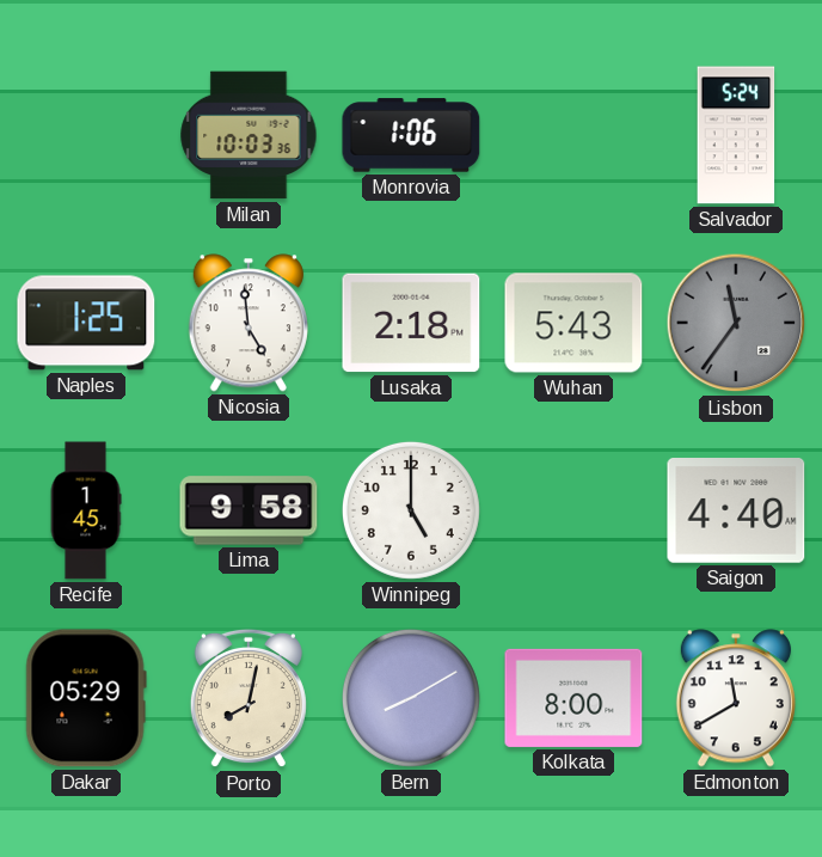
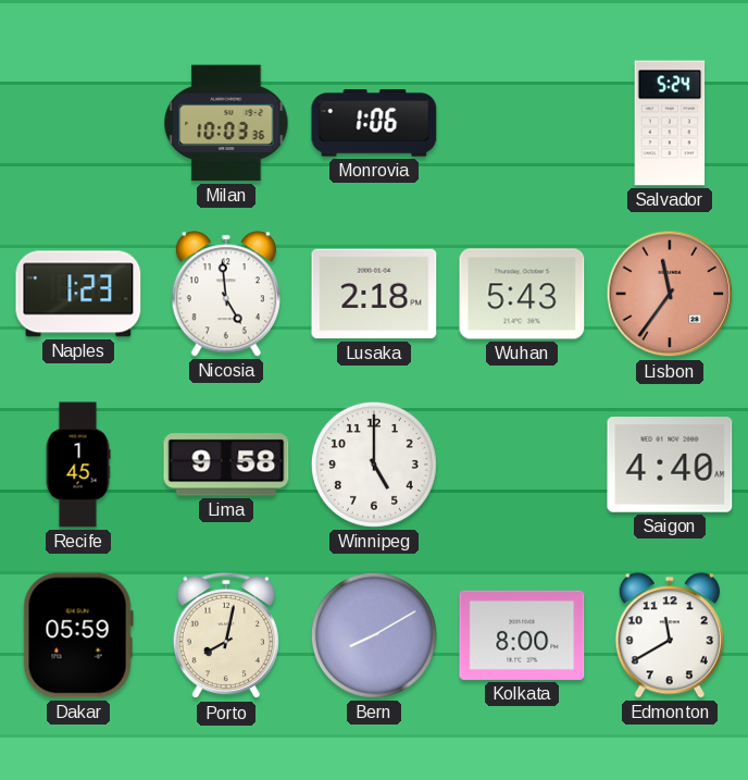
Naples: 1:25 -> 1:23
Lisbon dial: grey -> salmon
Dakar: 05:29 -> 05:59
